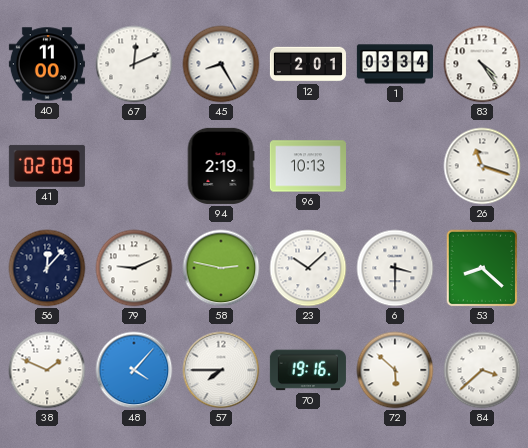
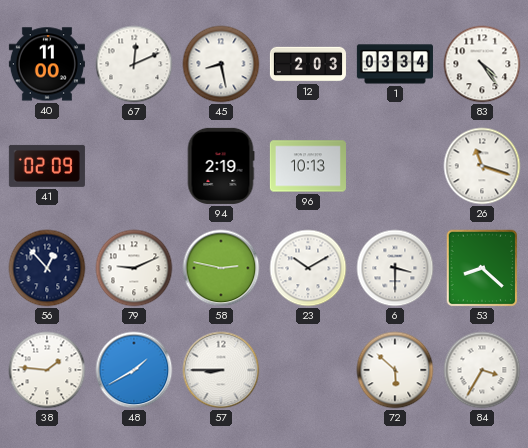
45: 8:25 -> 8:28
12: 2:01 -> 2:03
56: 12:07 -> 12:53
23: 10:08 -> 10:10
38: 1:49 -> 1:46
48: 4:07 -> 1:40
57: 7:45 -> 8:45
70: 19:16 -> none
84: 3:38 -> 3:35
